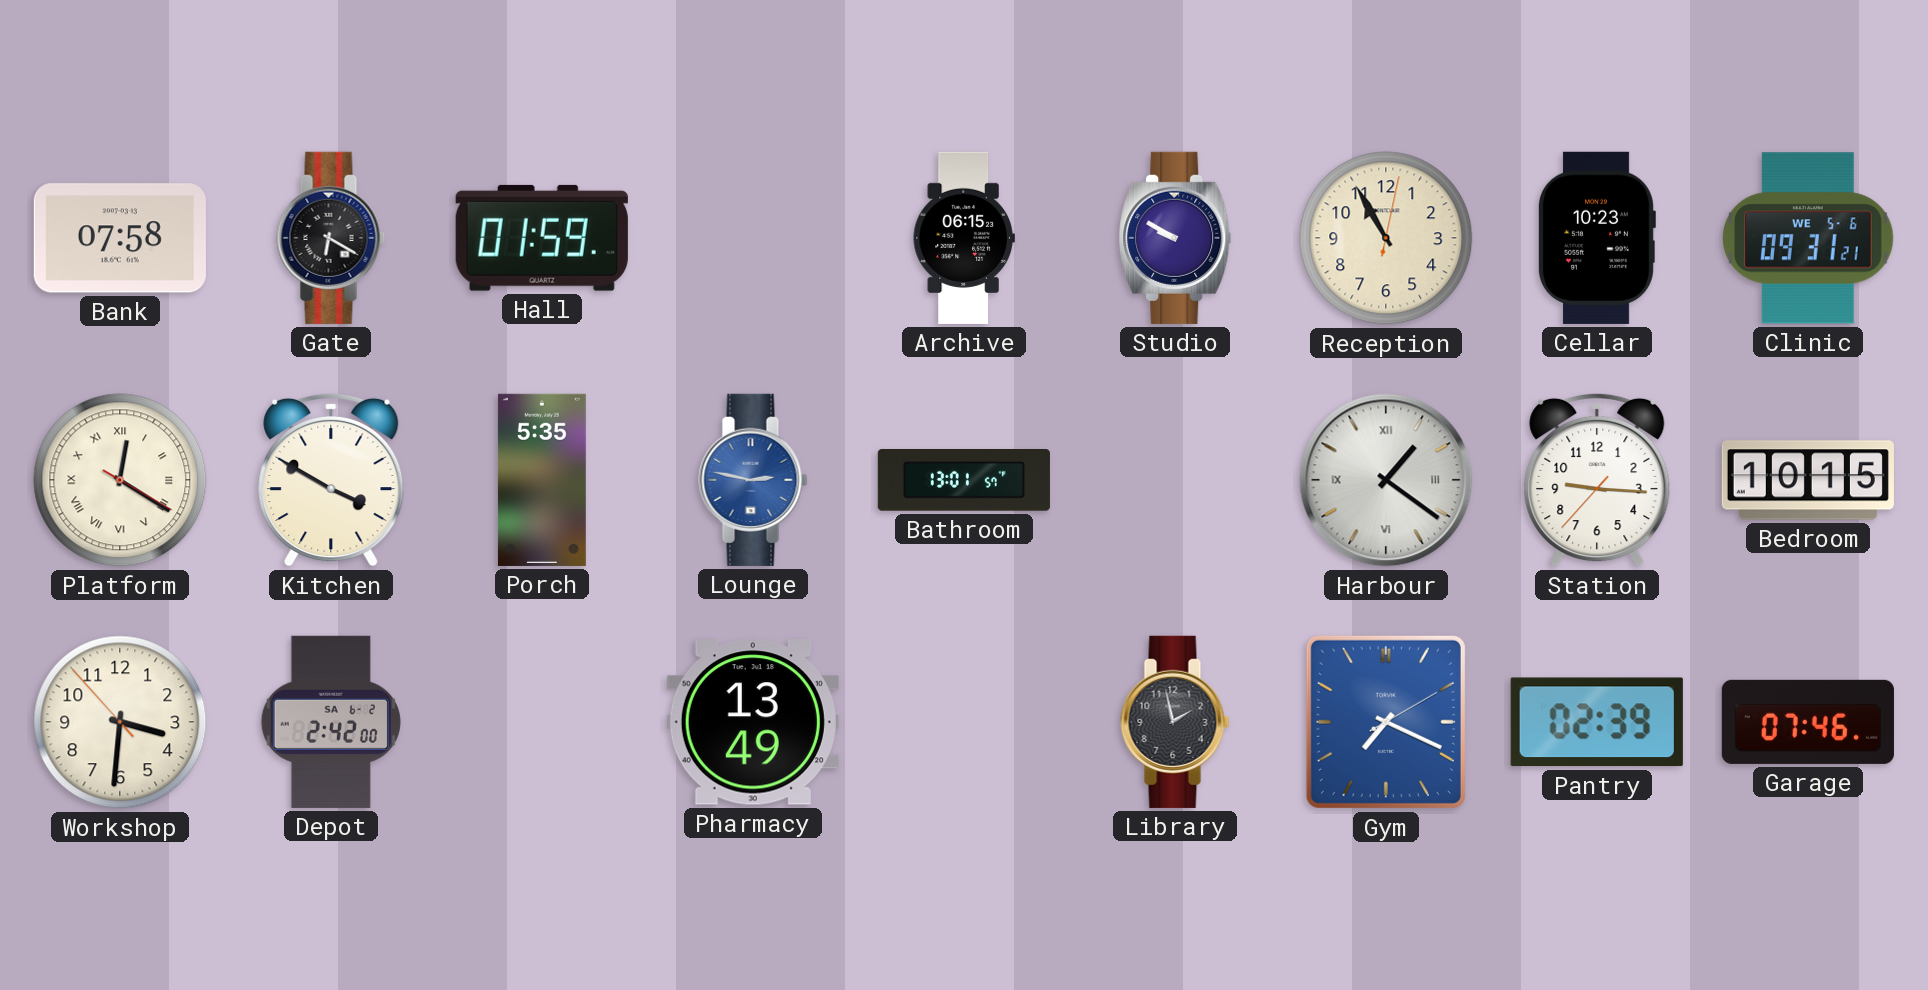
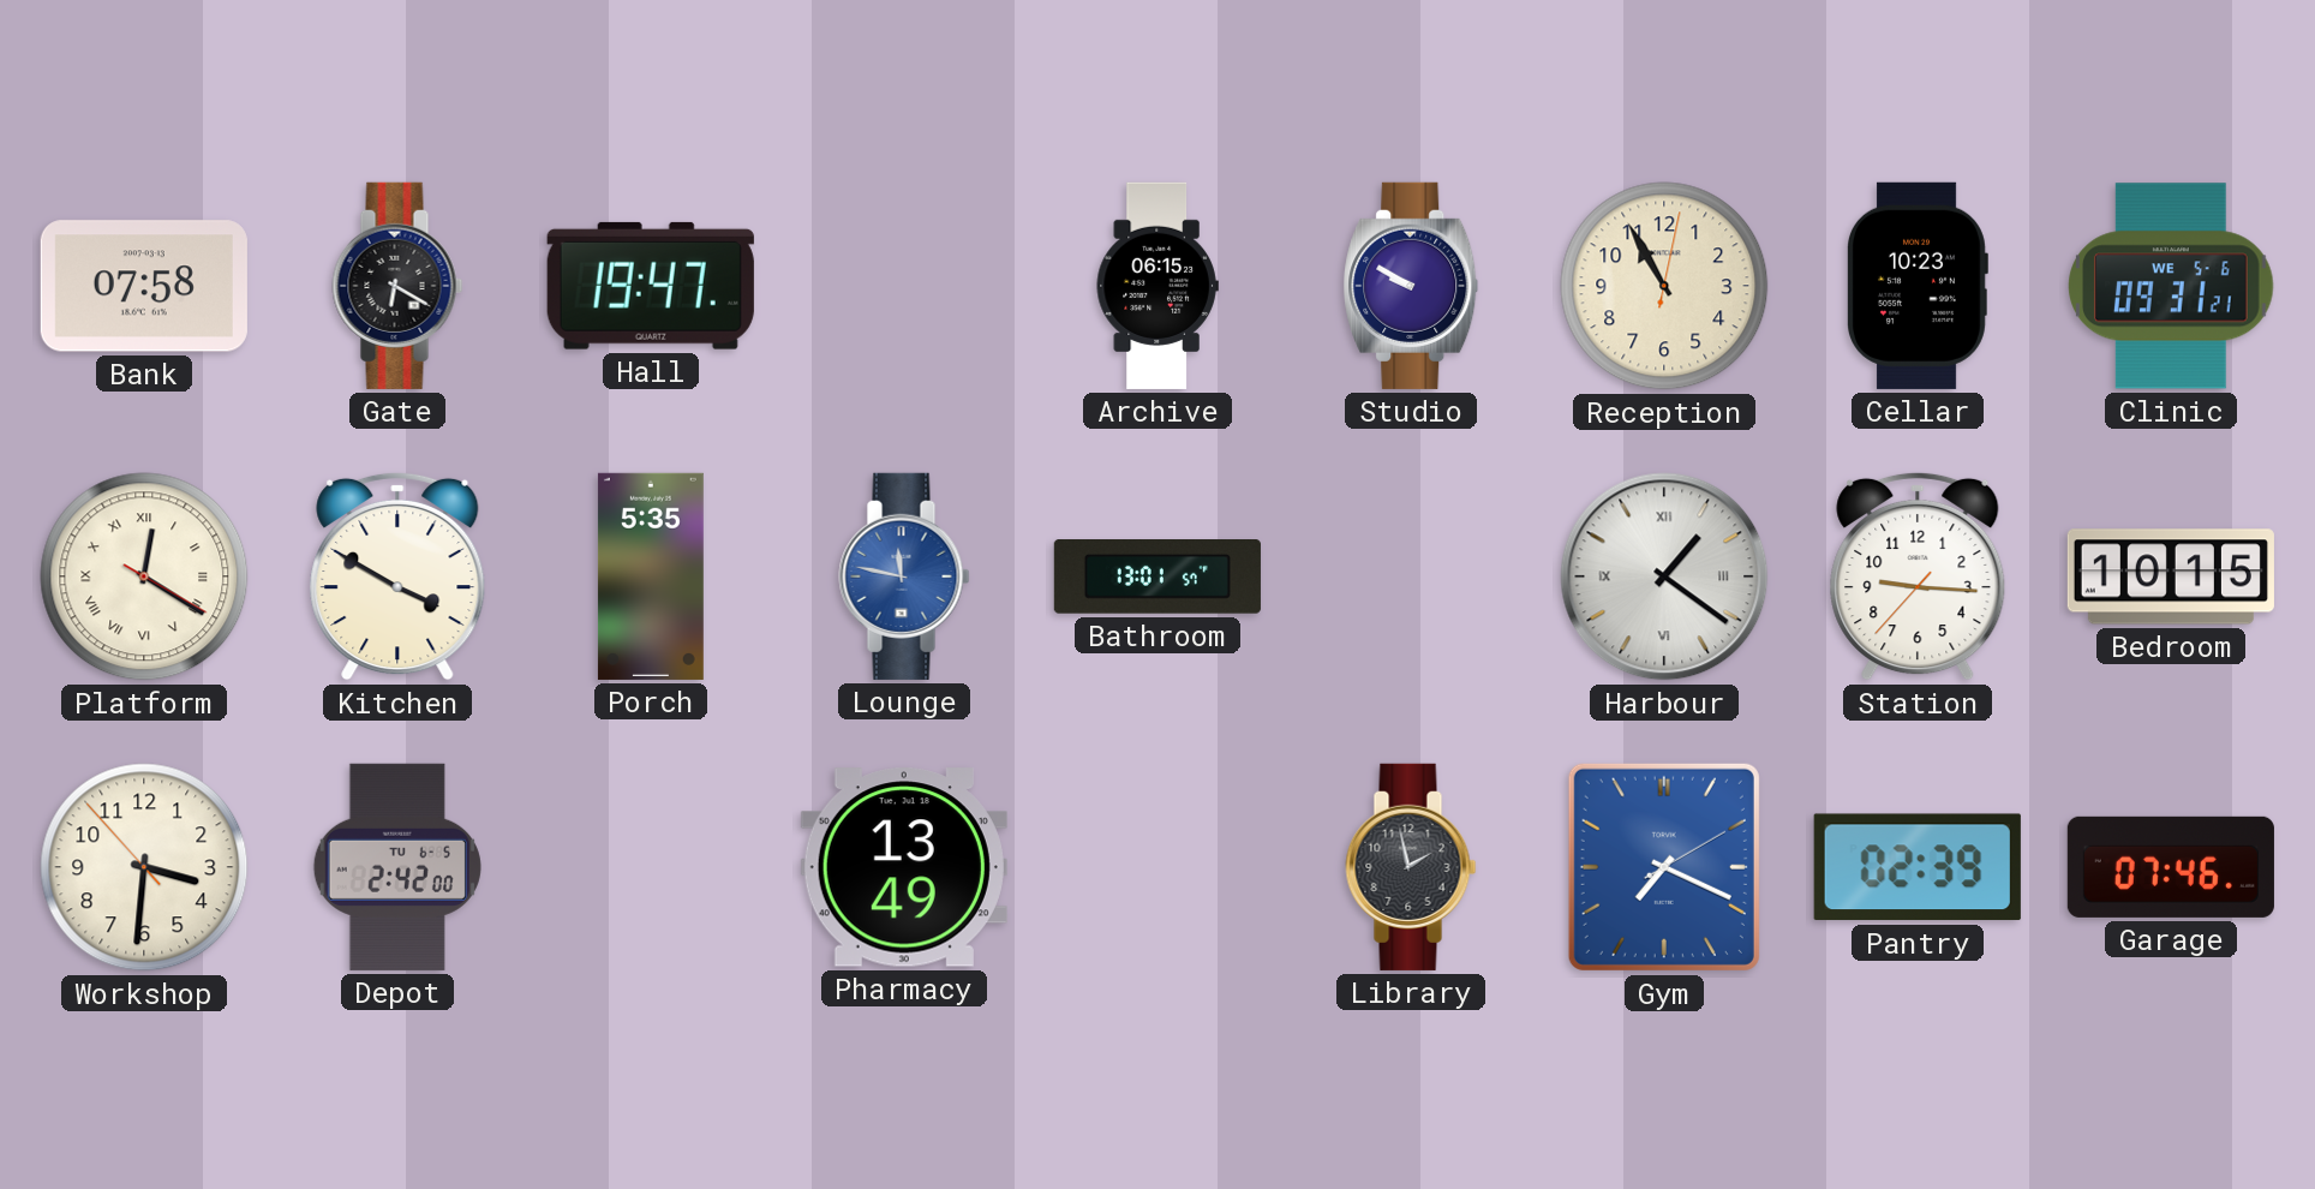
Hall: 01:59 -> 19:47
Lounge: 2:47 -> 11:47
Depot date: SA 6-2 -> TU 6-5
